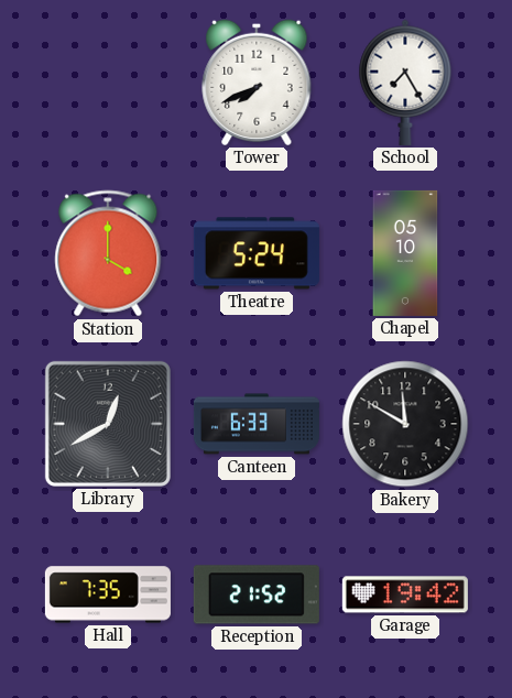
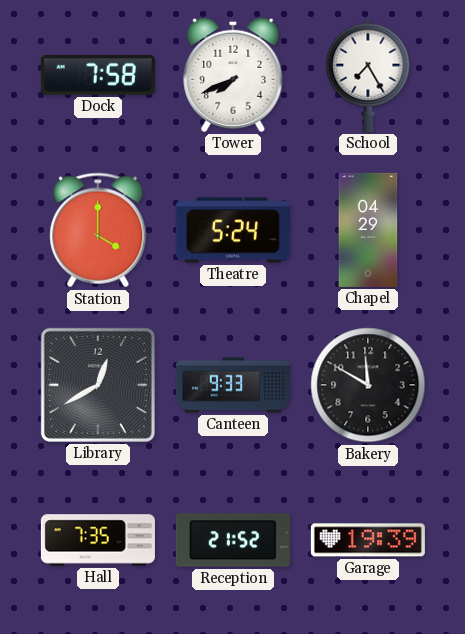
Dock: none -> 7:58
Chapel: 05:10 -> 04:29
Canteen: 6:33 -> 9:33
Garage: 19:42 -> 19:39
